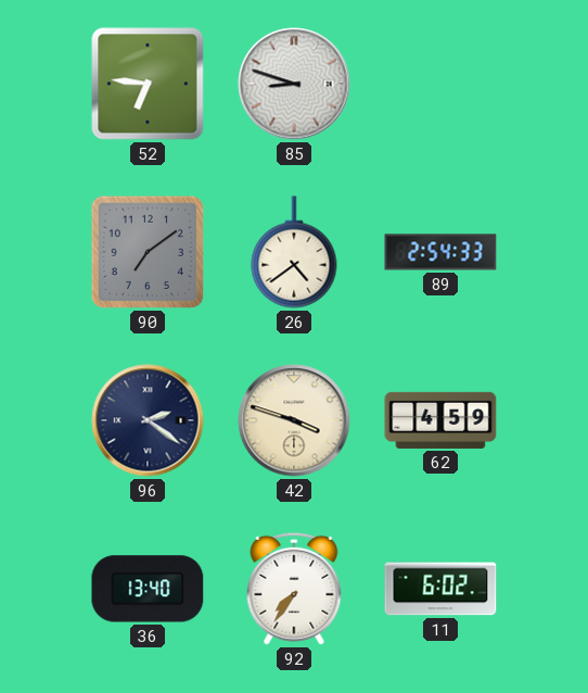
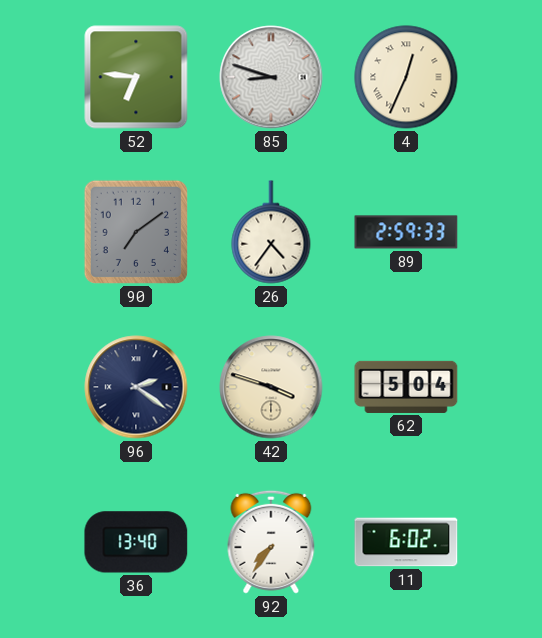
4: none -> 12:34
26: 4:39 -> 4:36
89: 2:54 -> 2:59
62: 4:59 -> 5:04
